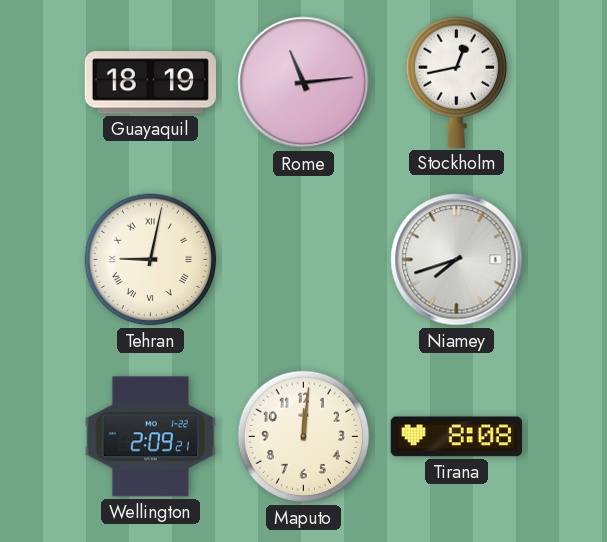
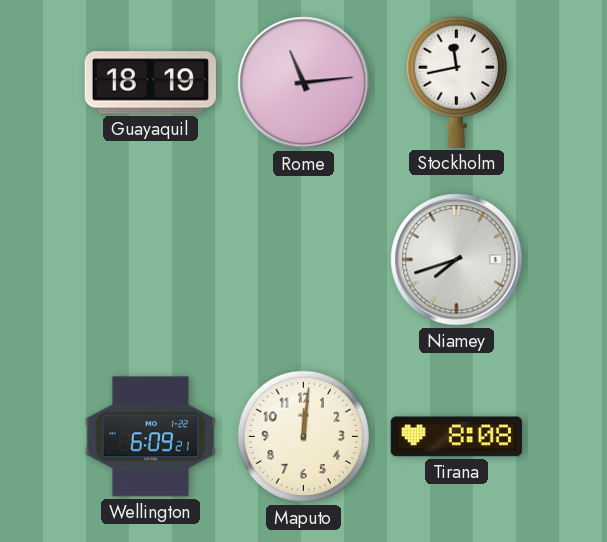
Stockholm: 12:43 -> 11:43
Tehran: 9:02 -> none
Wellington: 2:09 -> 6:09
